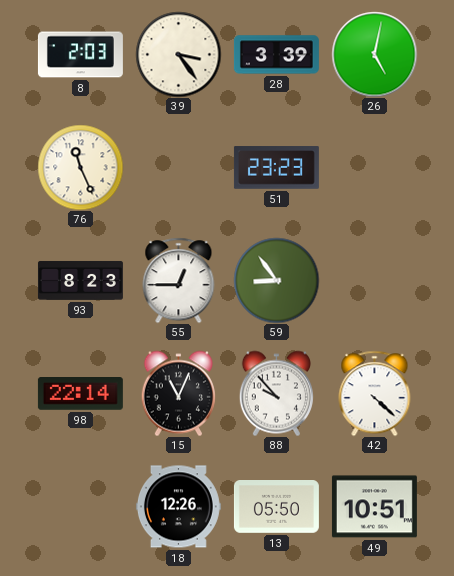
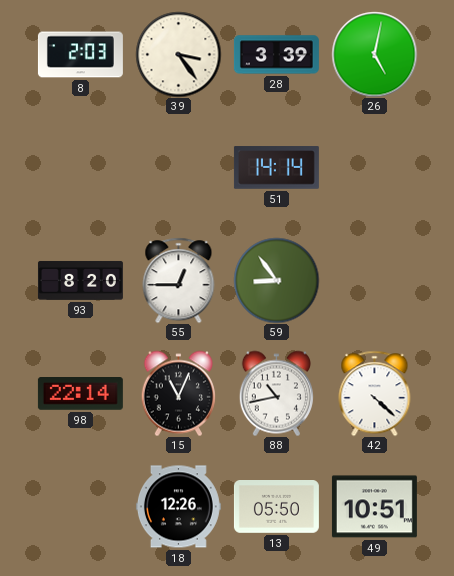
76: 11:26 -> none
51: 23:23 -> 14:14
93: 8:23 -> 8:20
88: 9:53 -> 10:43
